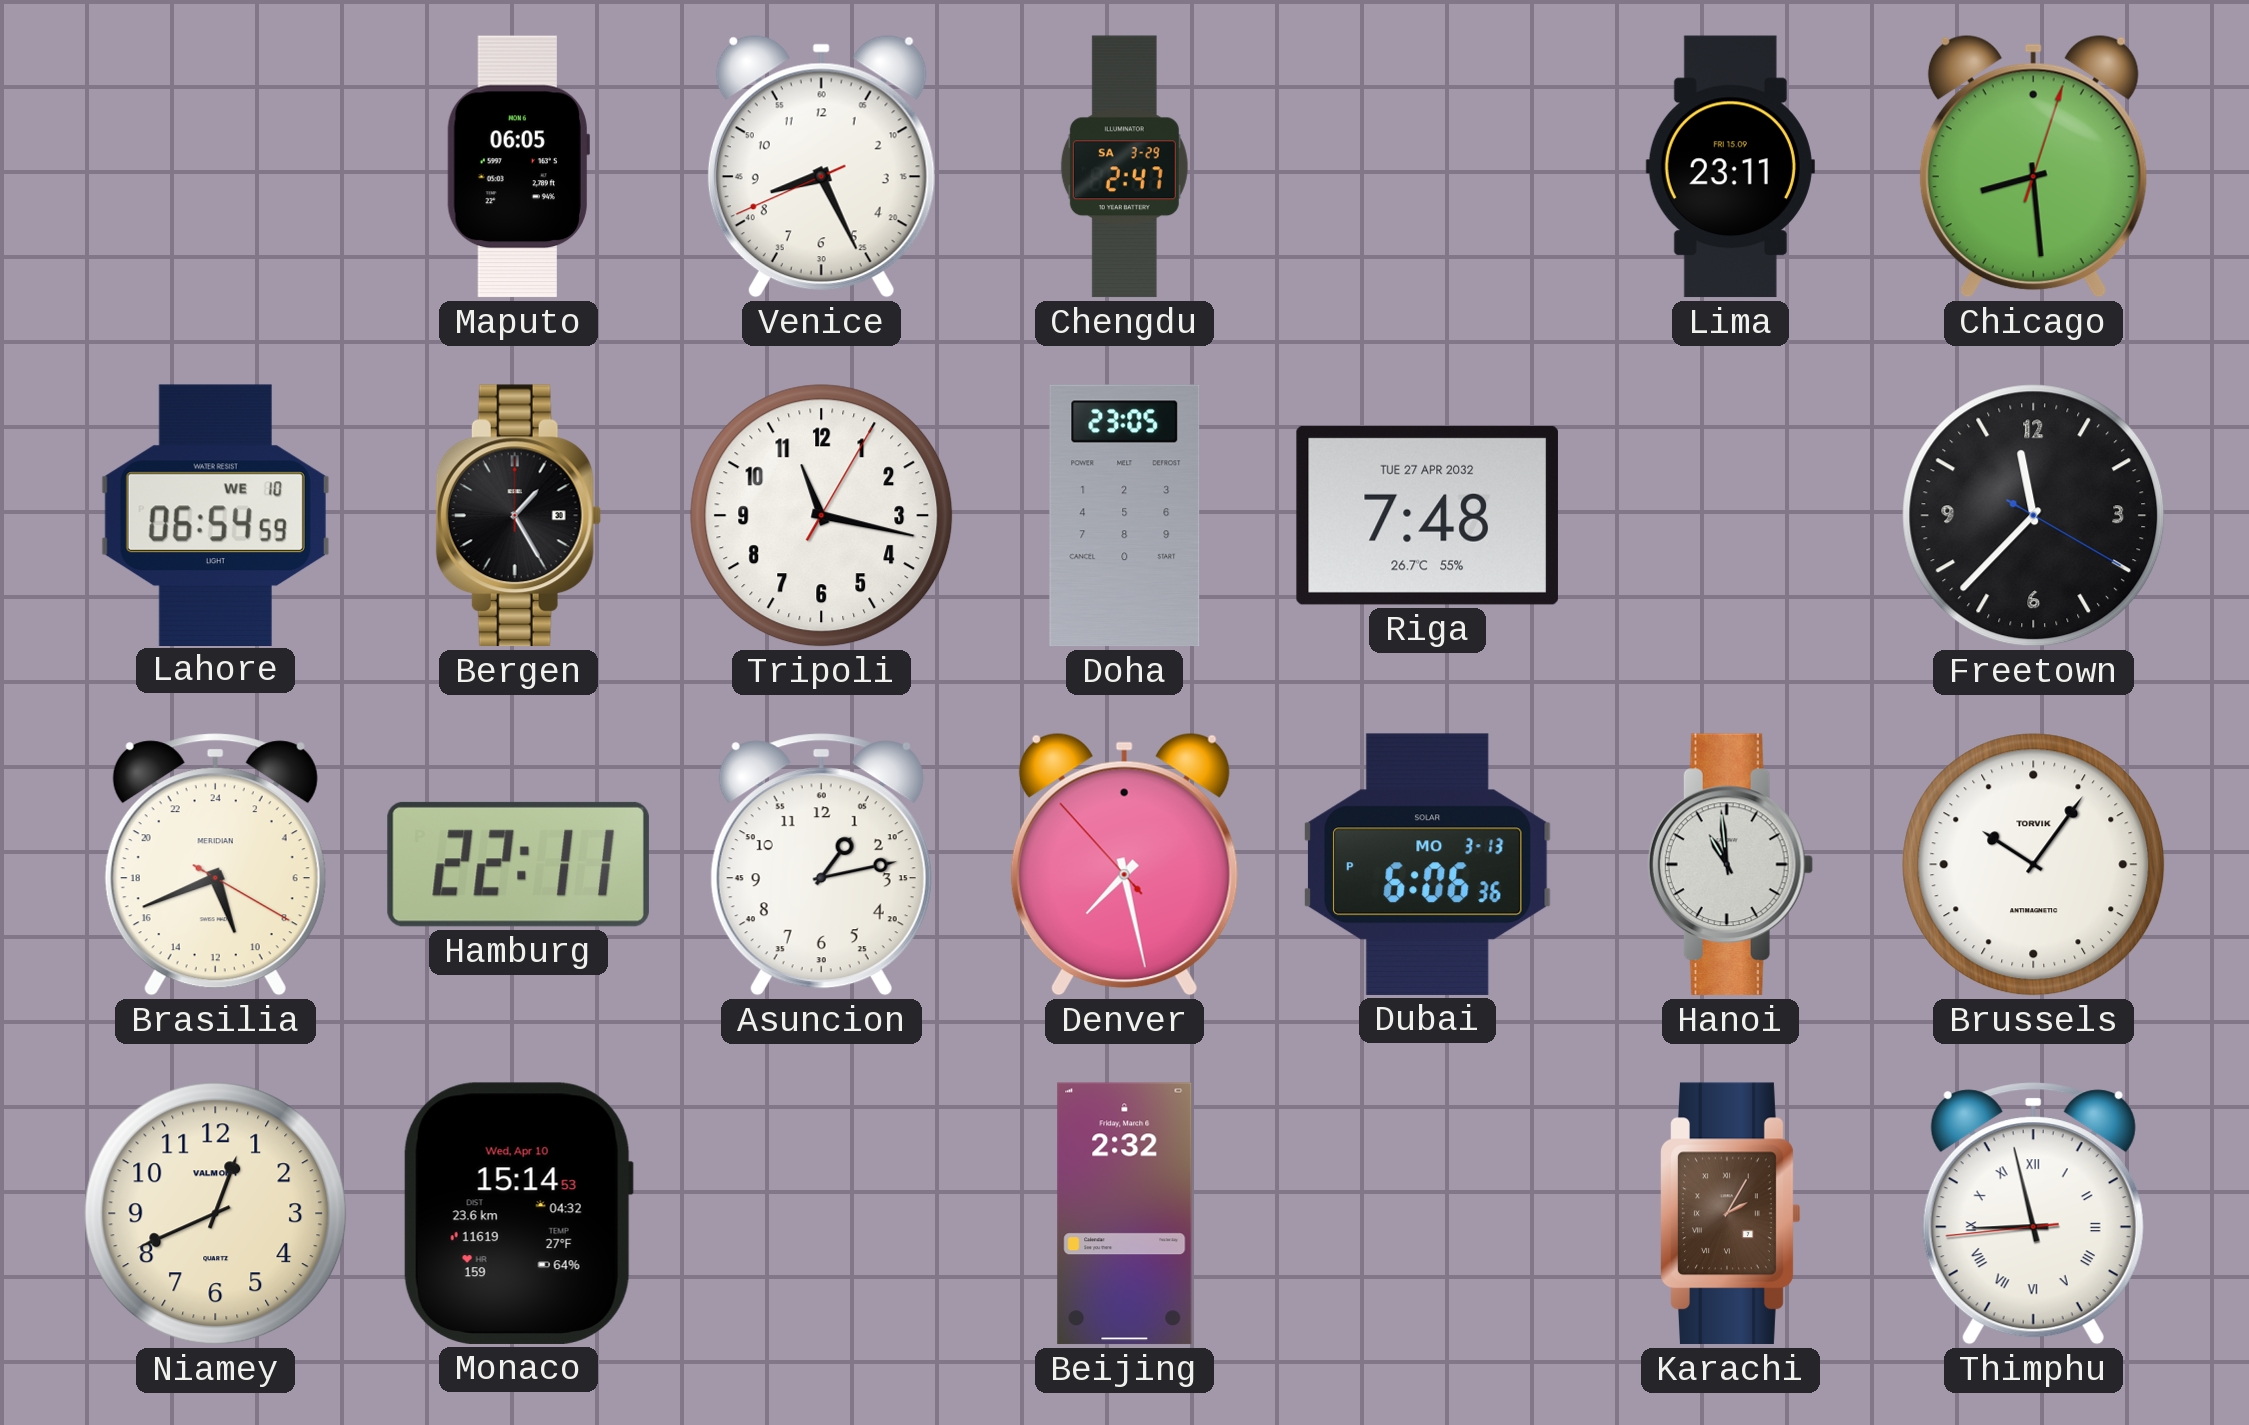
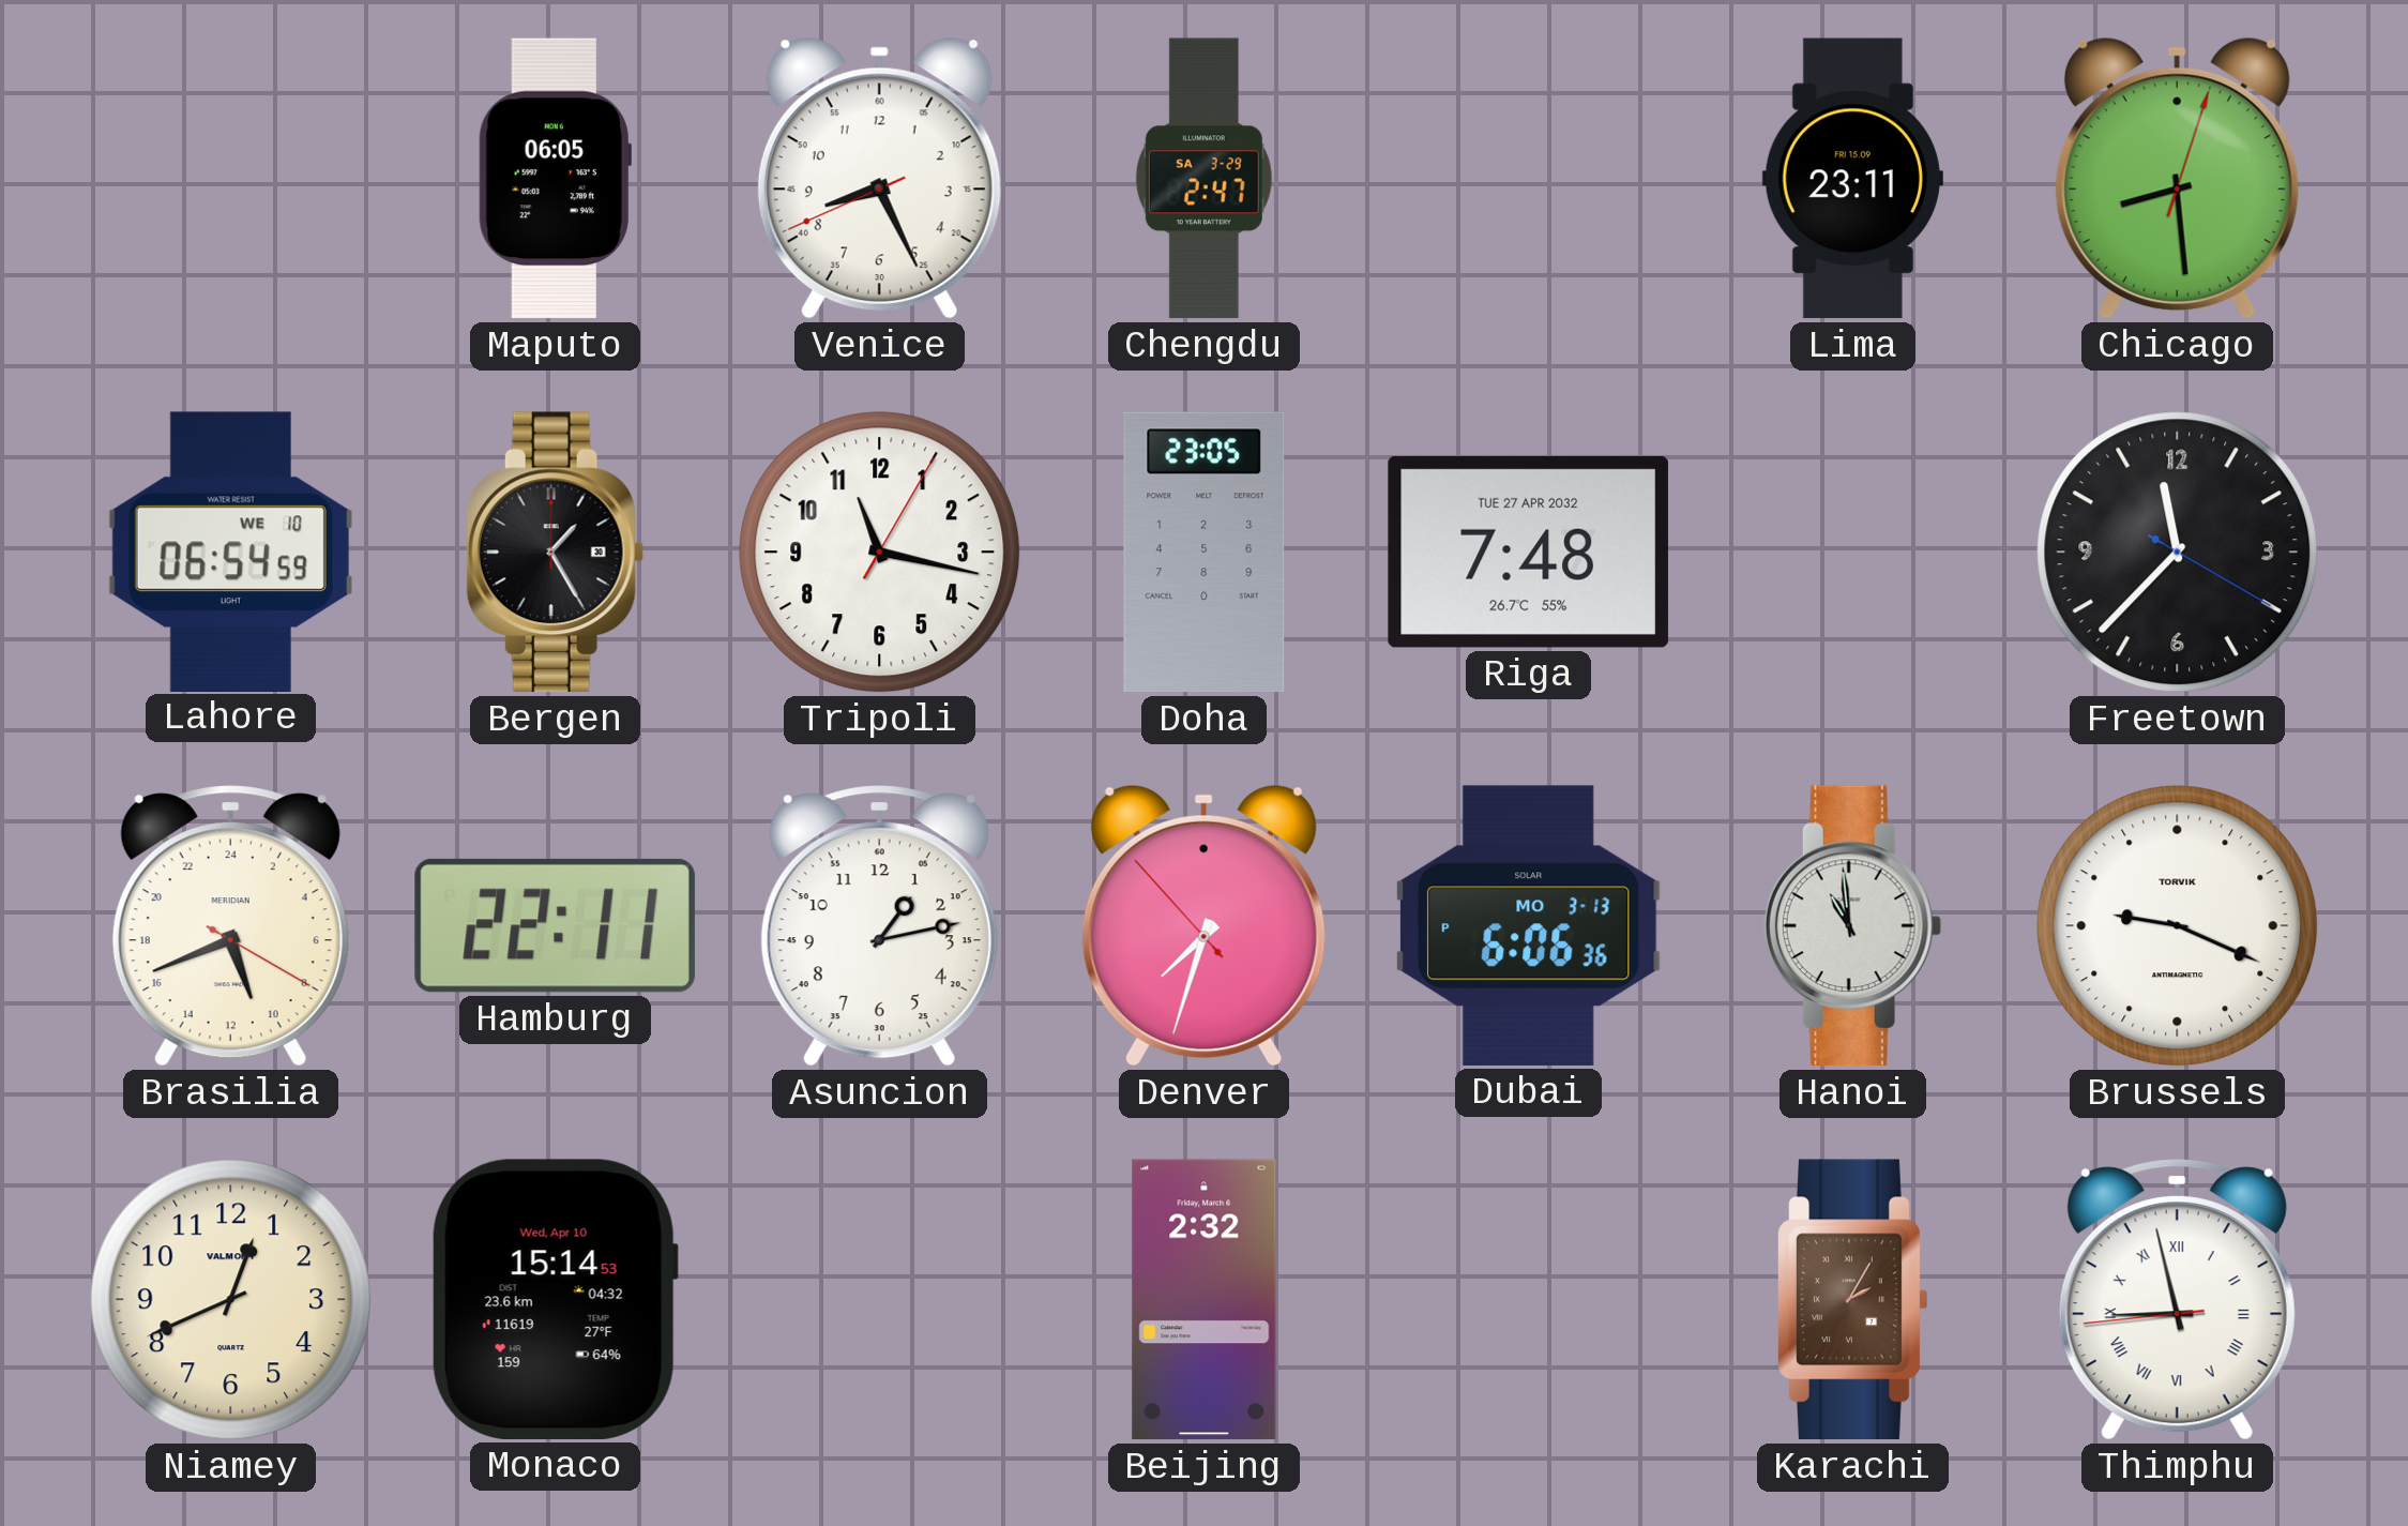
Denver: 7:27 -> 7:32
Brussels: 10:06 -> 9:19
